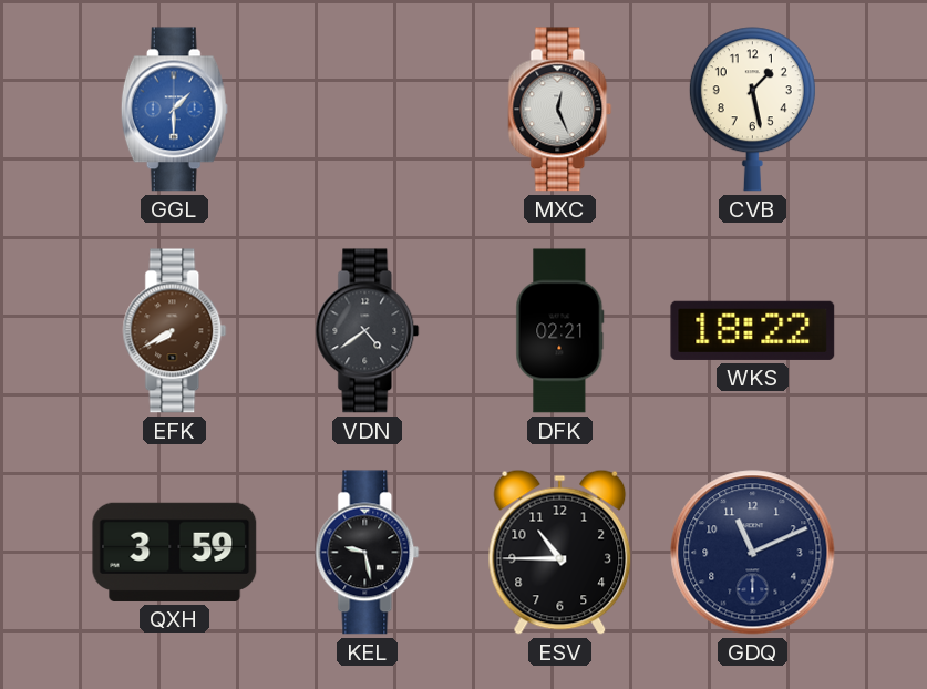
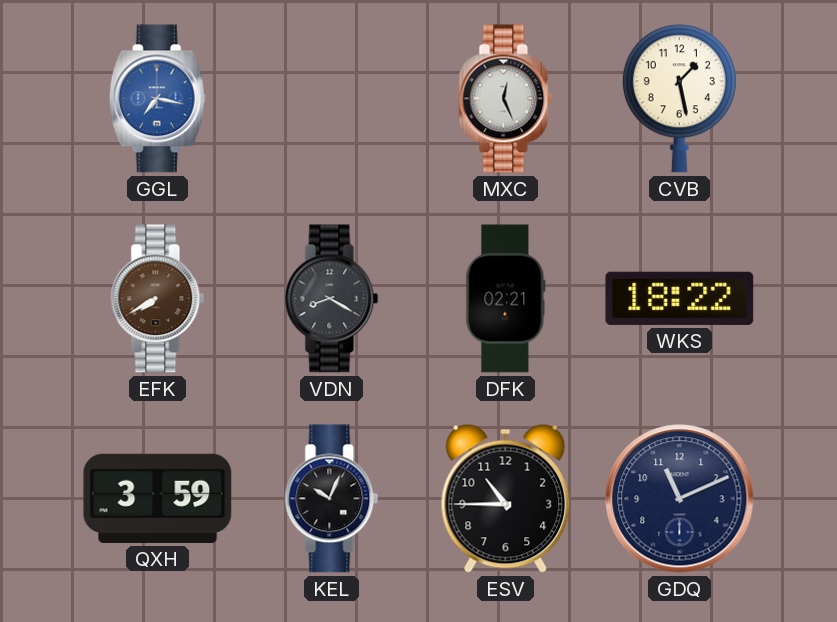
GGL: 1:30 -> 7:17
VDN: 4:39 -> 8:20
KEL: 9:28 -> 10:04
